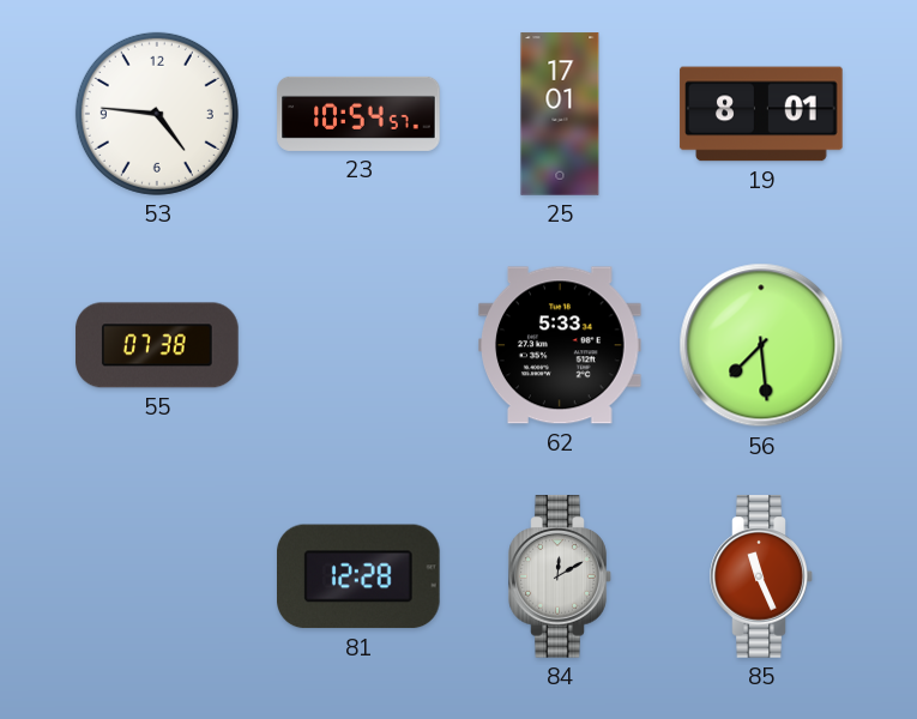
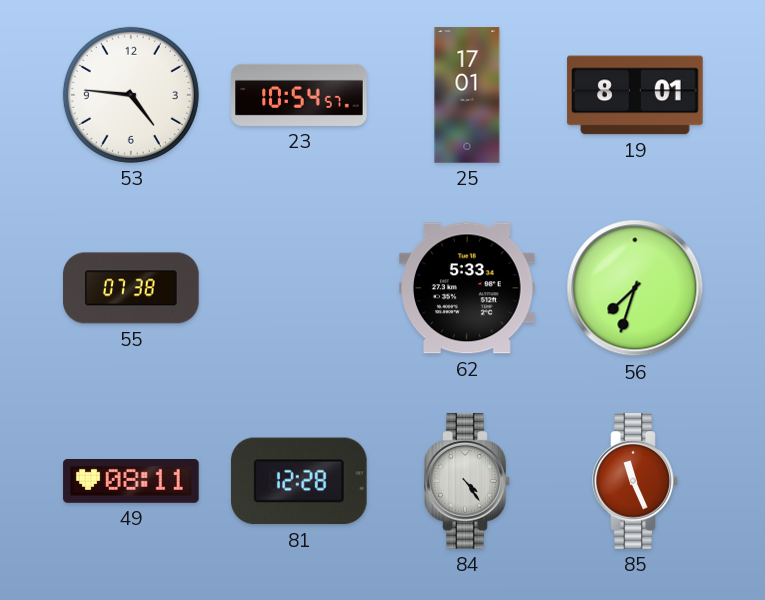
56: 7:29 -> 7:33
49: none -> 08:11
84: 12:10 -> 4:24
